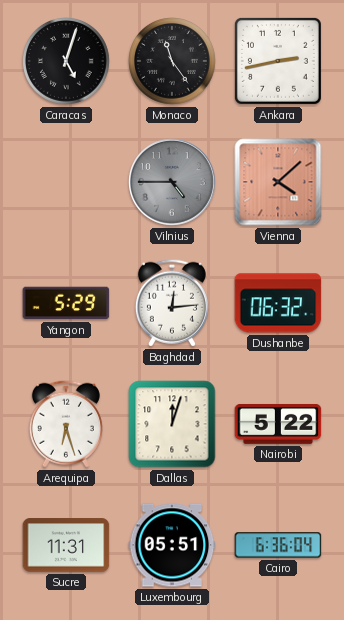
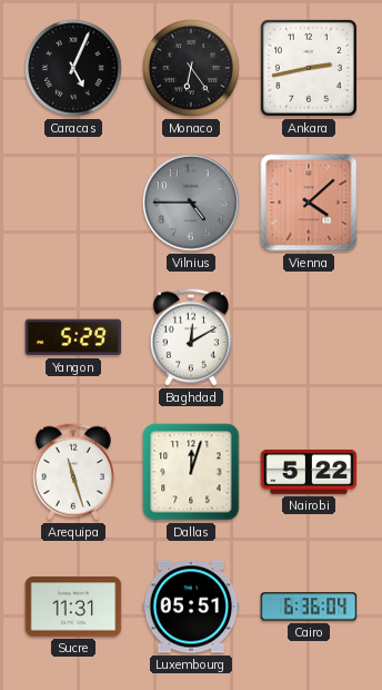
Caracas: 5:03 -> 5:04
Monaco: 11:24 -> 6:24
Baghdad: 12:14 -> 12:10
Dushanbe: 06:32 -> none
Arequipa: 6:27 -> 11:27
